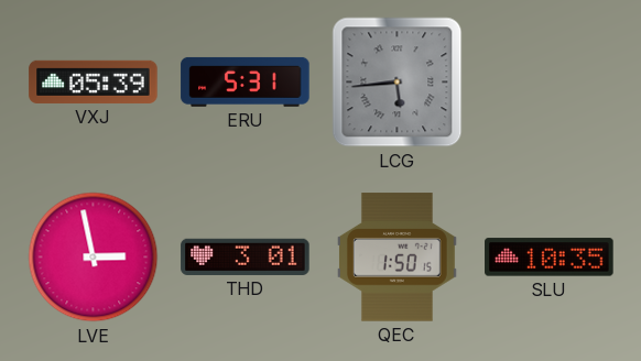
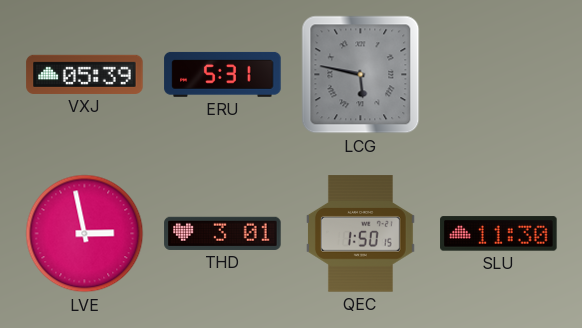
LCG: 5:44 -> 5:47
SLU: 10:35 -> 11:30
